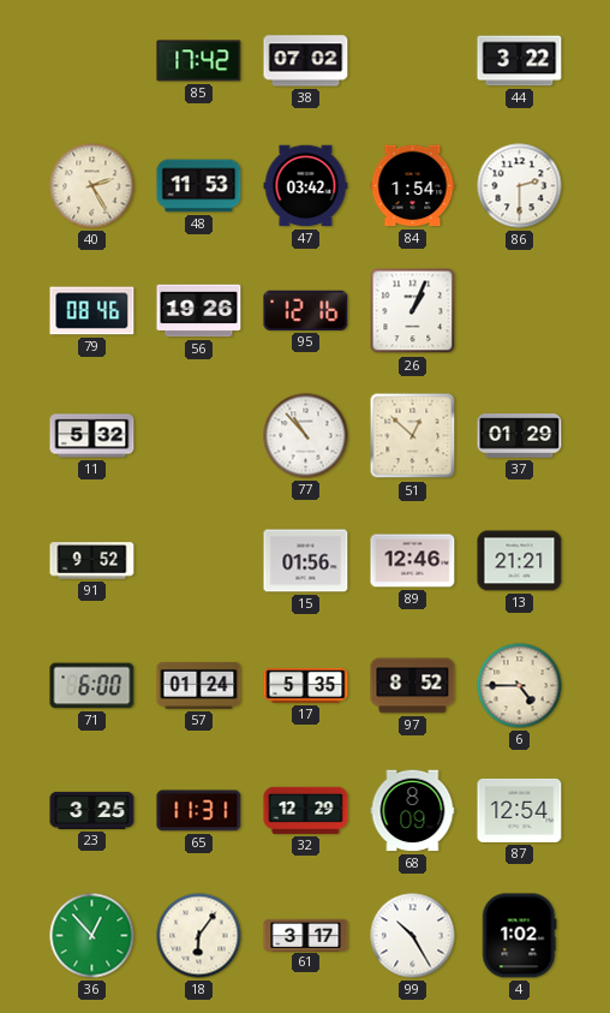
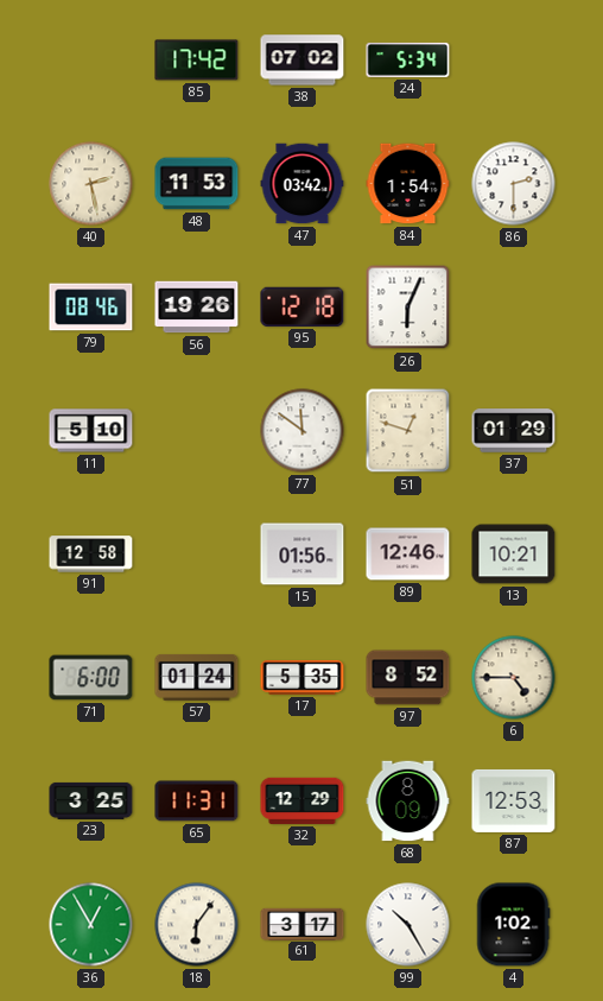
24: none -> 5:34
44: 3:22 -> none
40: 2:25 -> 2:28
95: 12:16 -> 12:18
26: 1:04 -> 6:04
11: 5:32 -> 5:10
77: 10:53 -> 11:51
51: 12:52 -> 12:48
91: 9:52 -> 12:58
13: 21:21 -> 10:21
87: 12:54 -> 12:53
36: 12:53 -> 12:55
